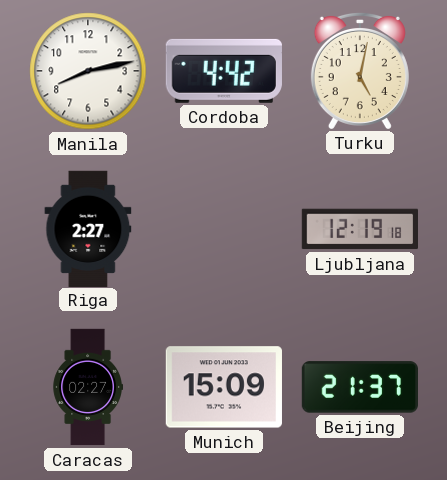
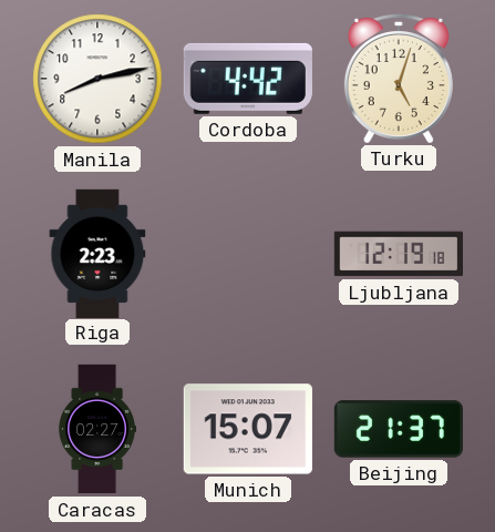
Turku: 5:02 -> 5:03
Riga: 2:27 -> 2:23
Munich: 15:09 -> 15:07
